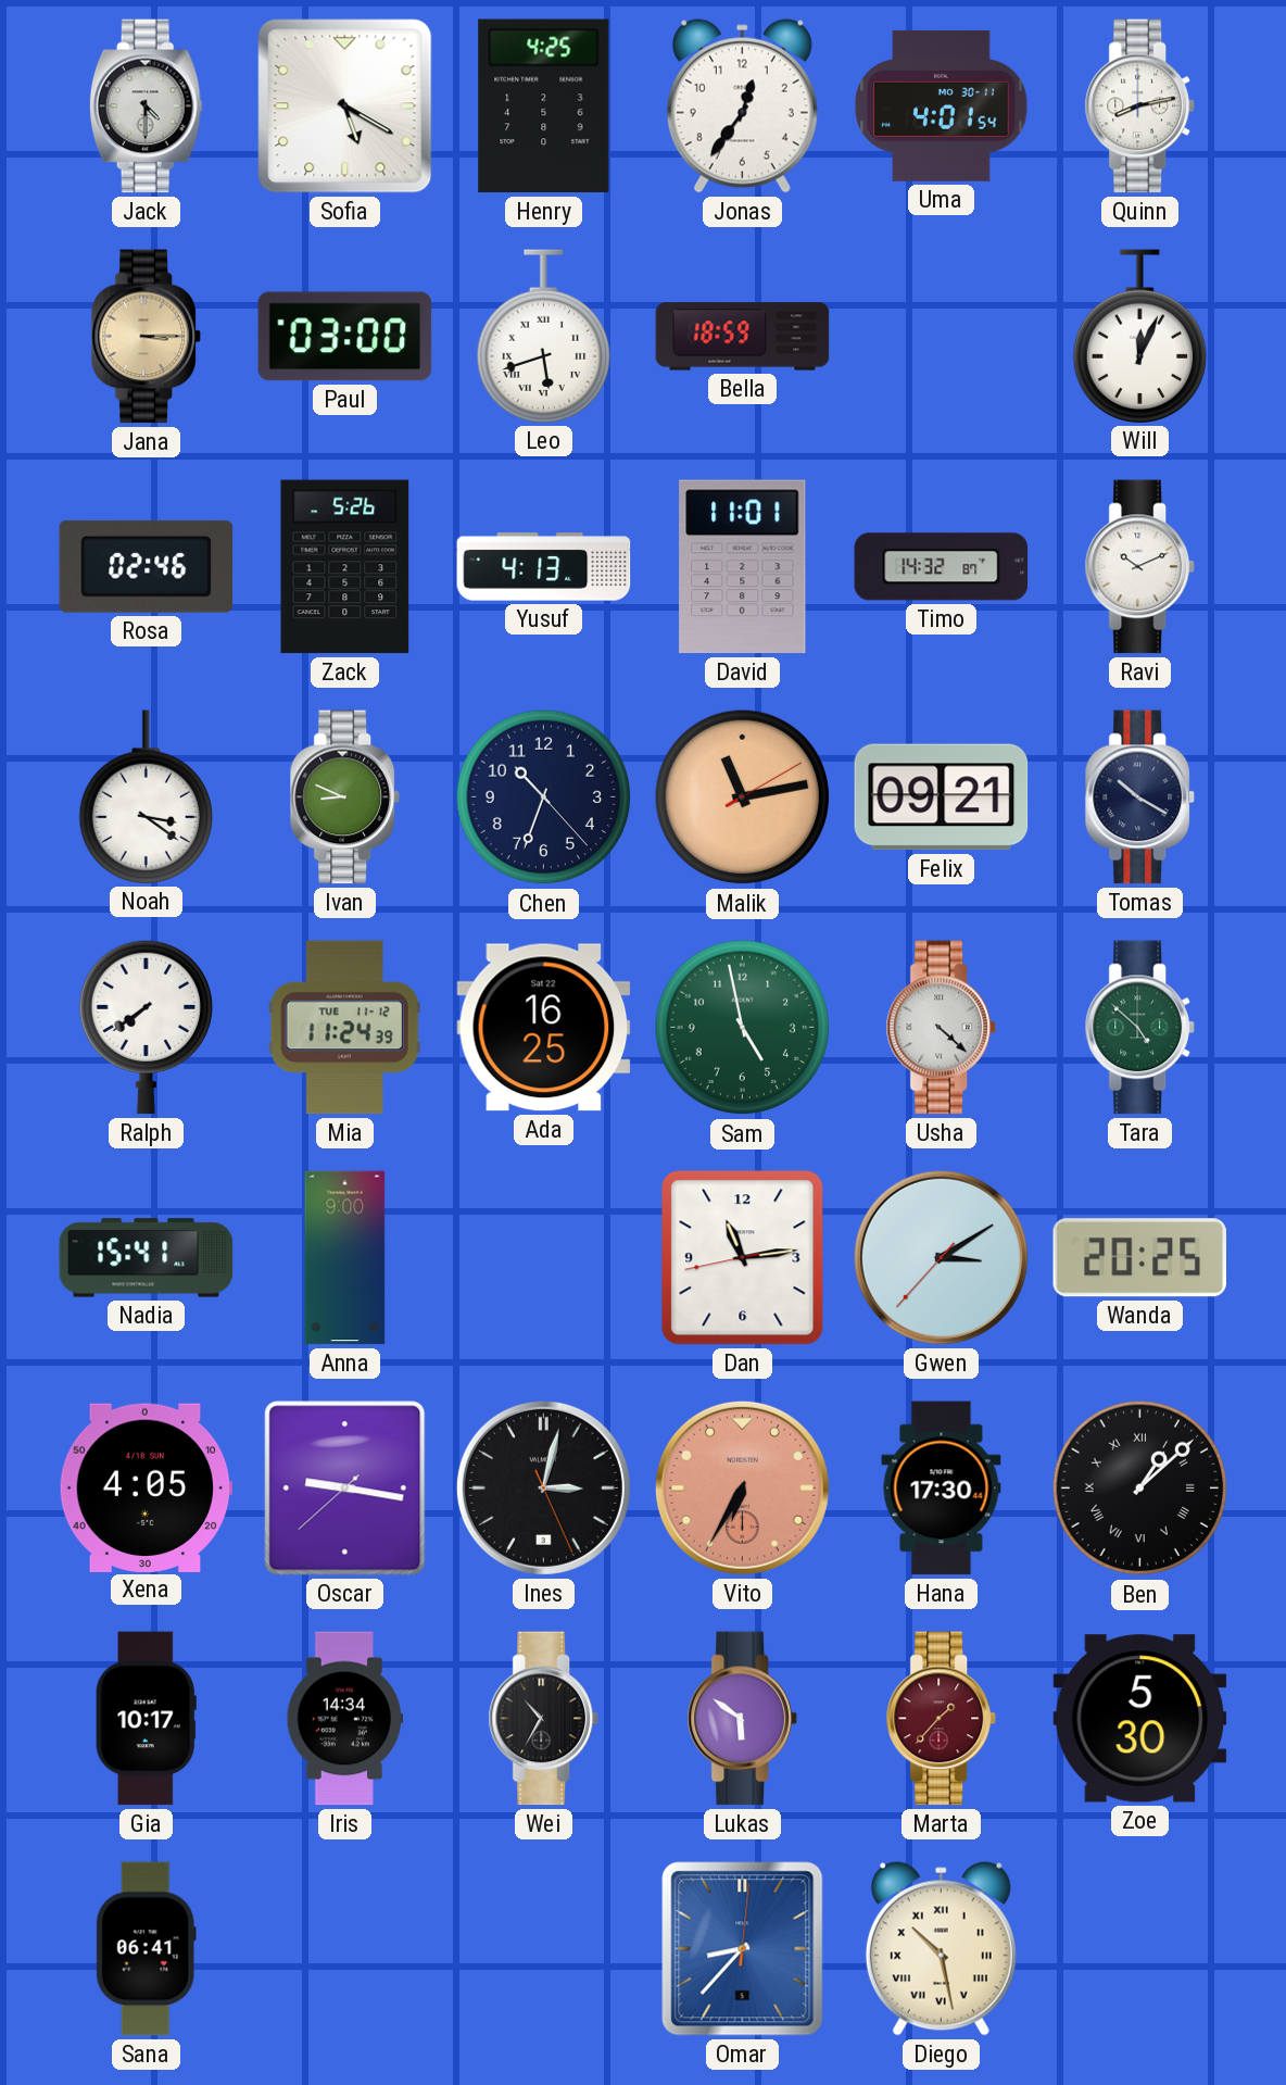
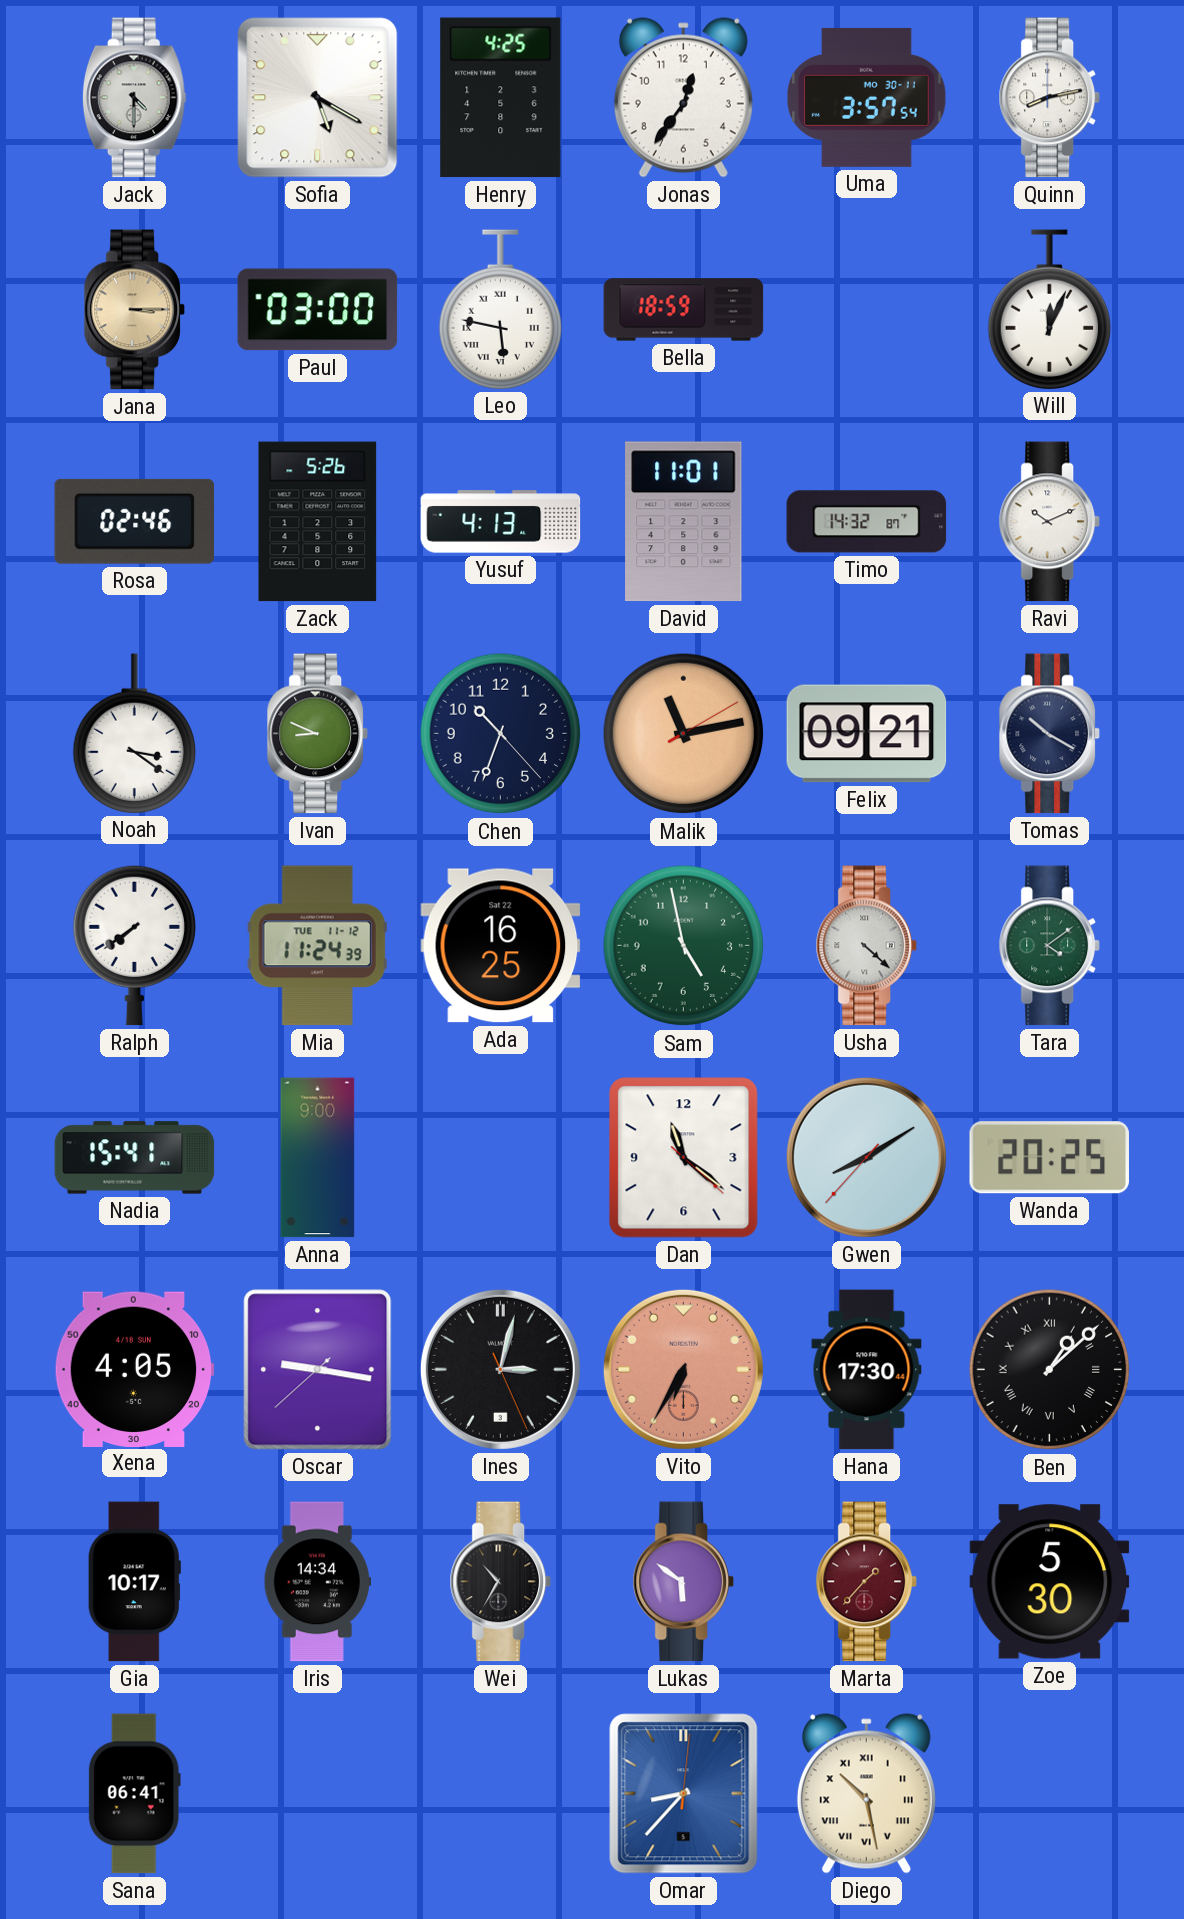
Uma: 4:01 -> 3:57
Leo: 5:42 -> 5:47
Tara: 4:52 -> 4:09
Dan: 11:13 -> 11:21
Gwen: 3:09 -> 8:09
